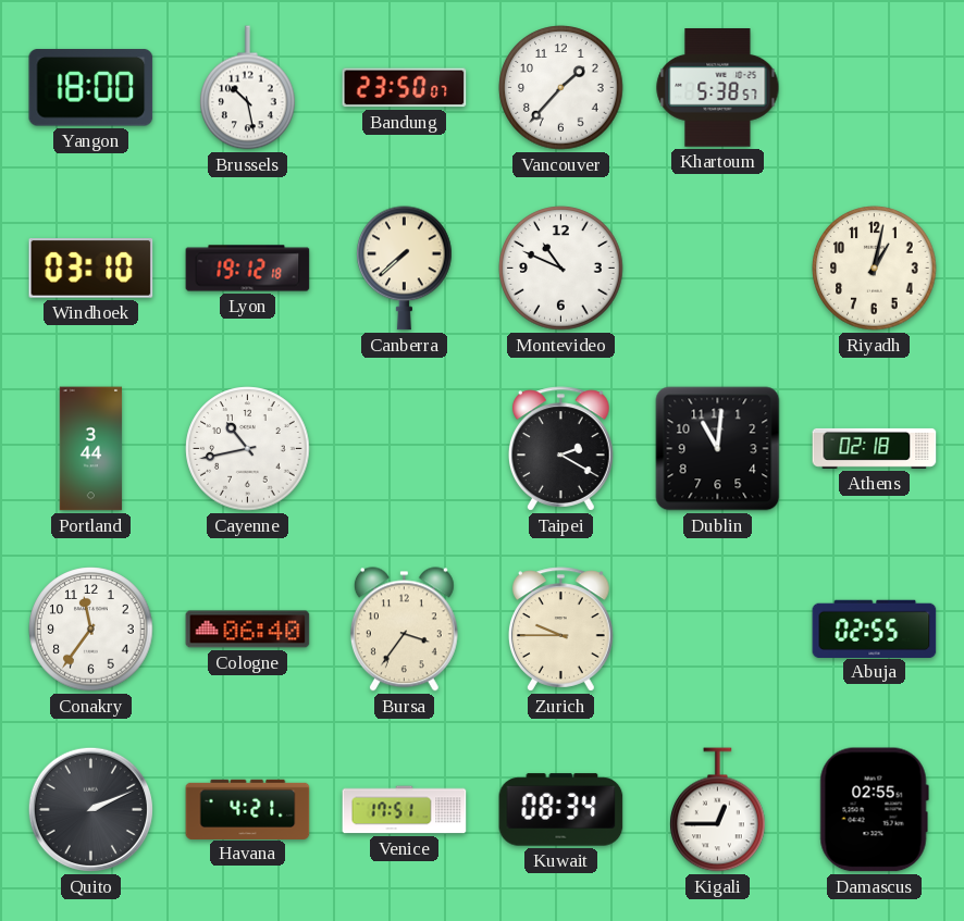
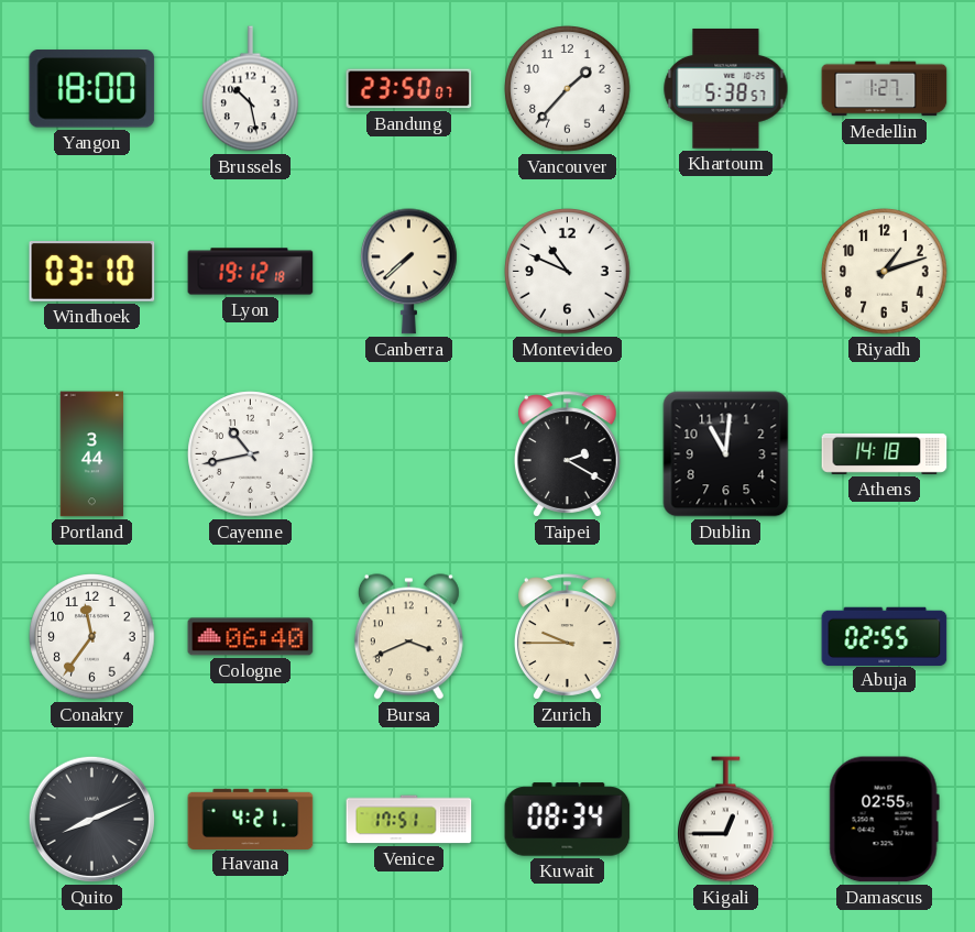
Medellin: none -> 1:27
Riyadh: 1:02 -> 1:12
Athens: 02:18 -> 14:18
Bursa: 3:36 -> 3:41
Quito: 2:11 -> 8:11
